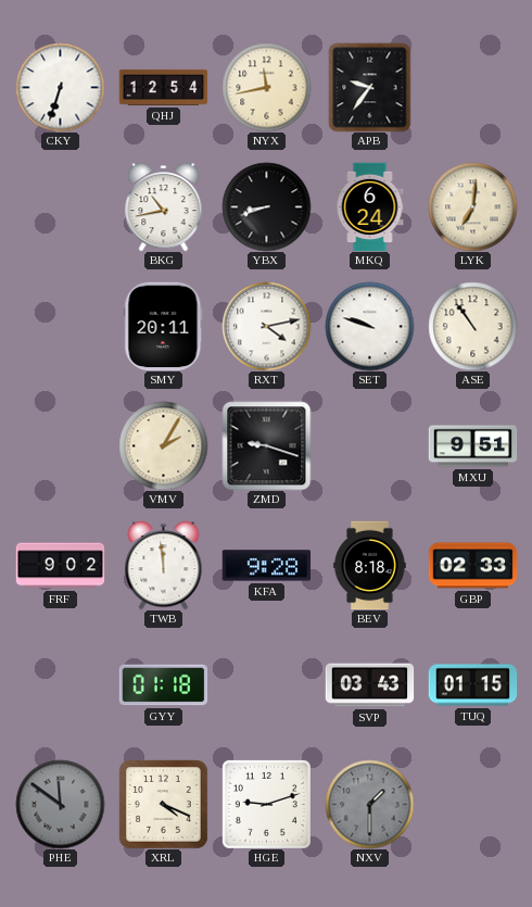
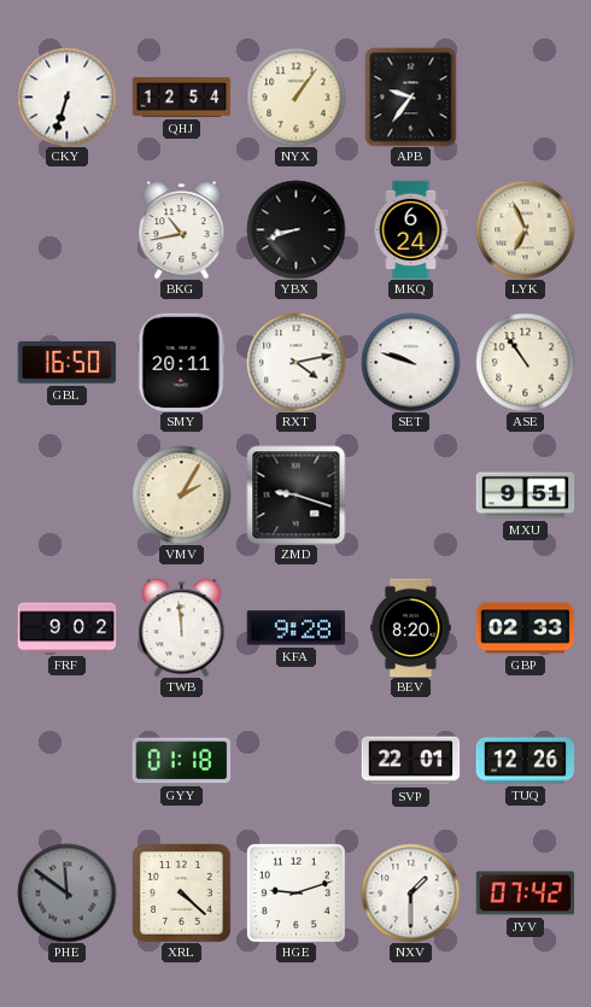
NYX: 11:43 -> 1:06
LYK: 7:01 -> 6:56
GBL: none -> 16:50
BEV: 8:18 -> 8:20
SVP: 03:43 -> 22:01
TUQ: 01:15 -> 12:26
XRL: 4:19 -> 4:22
NXV dial: grey -> white
JYV: none -> 07:42
